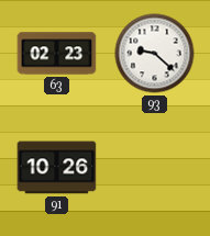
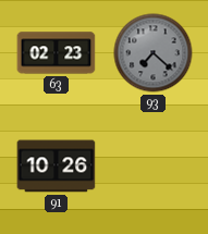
93: 9:22 -> 7:22
93 dial: white -> grey
